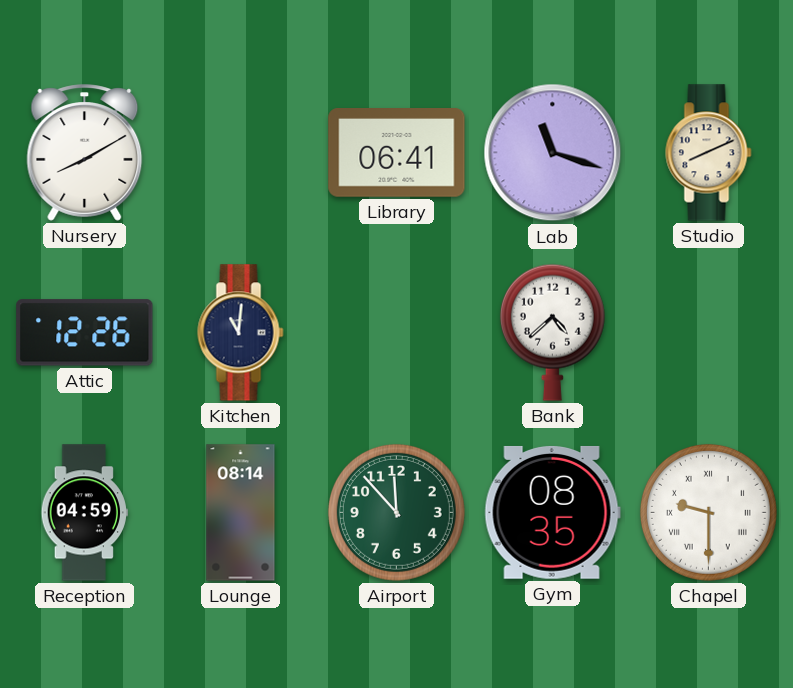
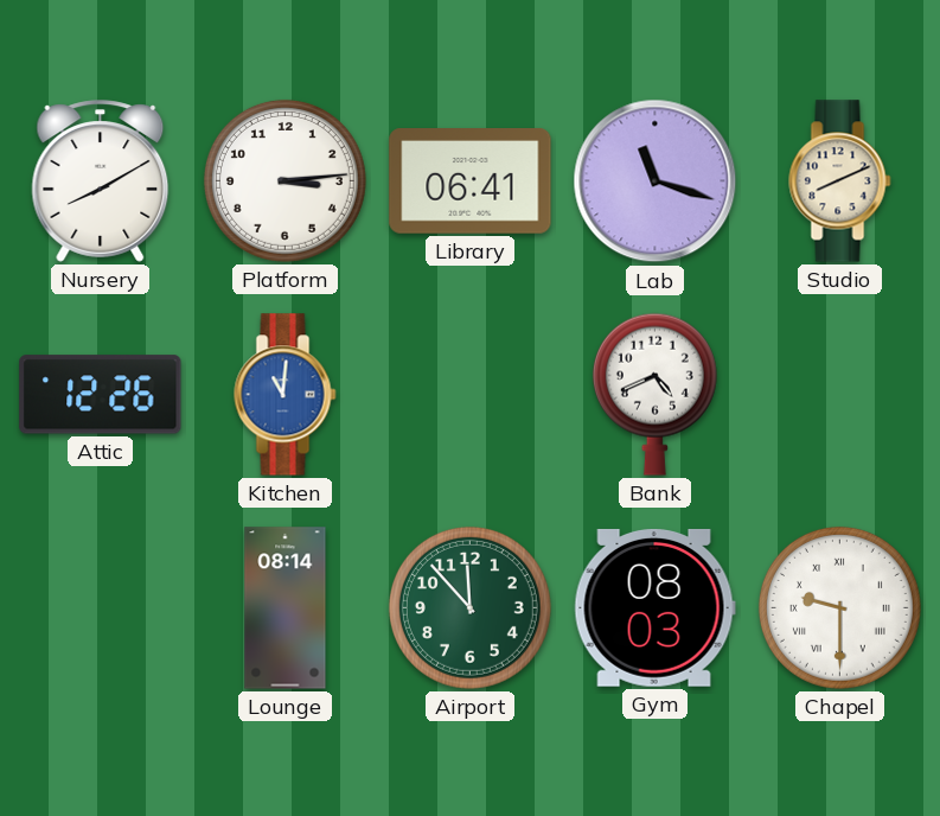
Platform: none -> 3:14
Kitchen dial: navy -> blue
Bank: 4:38 -> 4:41
Reception: 04:59 -> none
Gym: 08:35 -> 08:03
